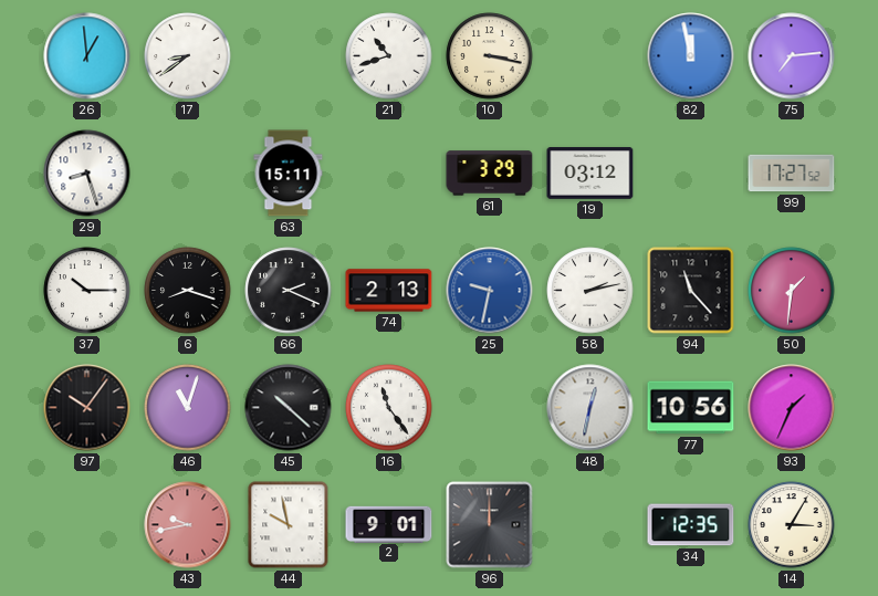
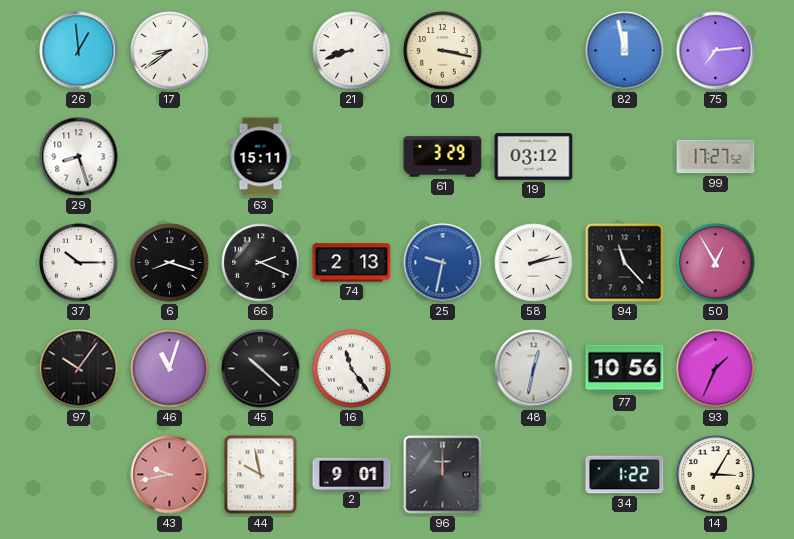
21: 10:42 -> 8:42
50: 1:31 -> 12:55
34: 12:35 -> 1:22
